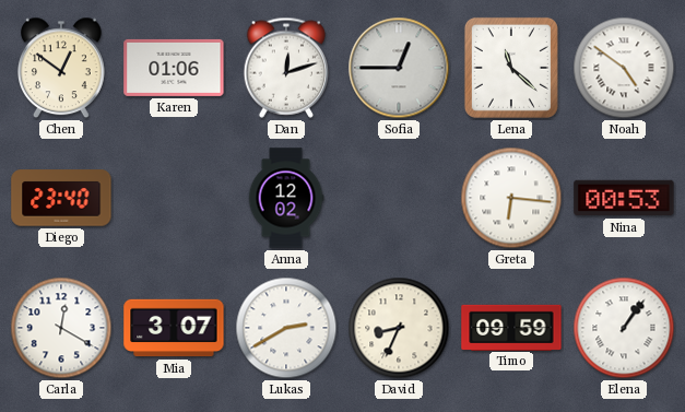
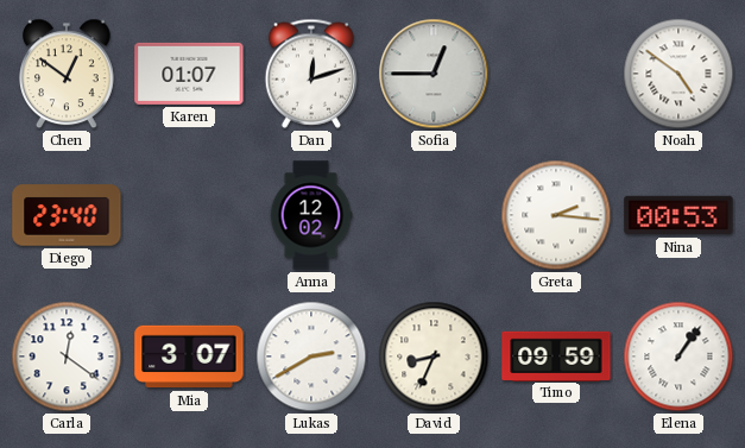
Karen: 01:06 -> 01:07
Lena: 11:22 -> none
Greta: 6:16 -> 2:16
Carla: 12:20 -> 12:21
